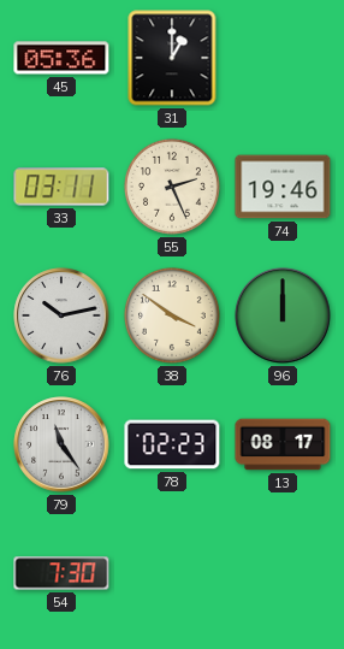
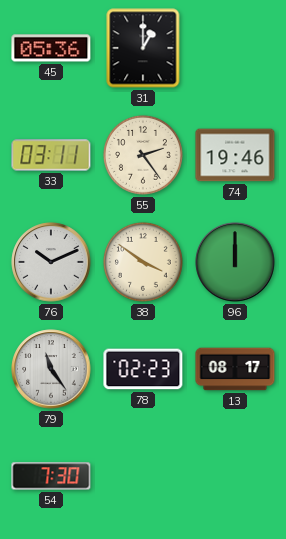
55: 2:26 -> 2:24
76: 10:13 -> 10:11
